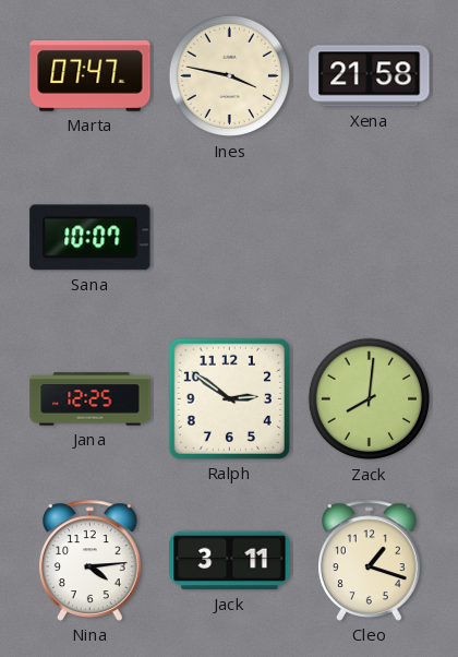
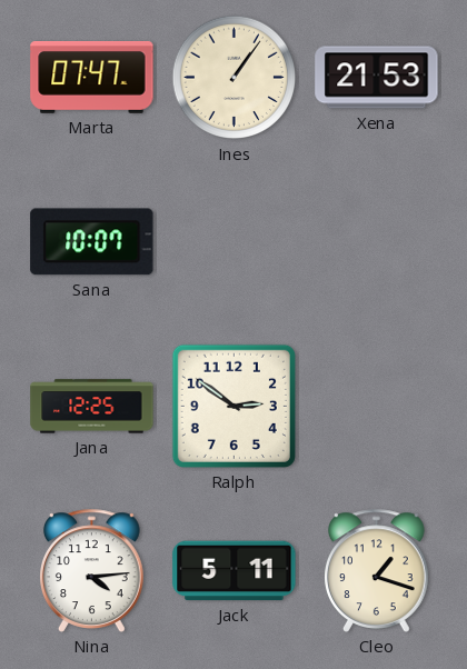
Ines: 3:47 -> 1:06
Xena: 21:58 -> 21:53
Zack: 8:01 -> none
Jack: 3:11 -> 5:11
